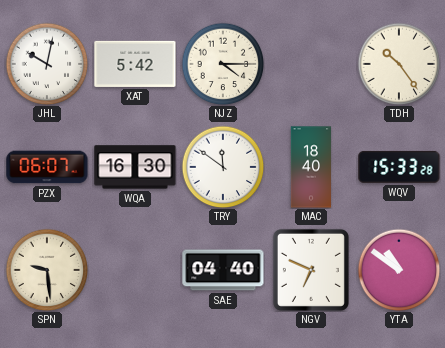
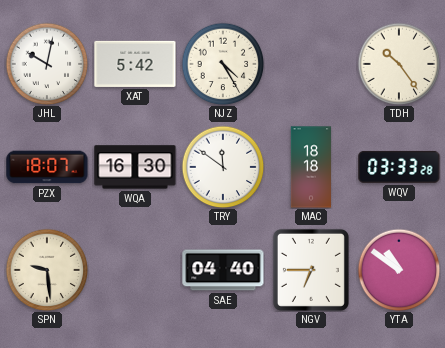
NJZ: 4:15 -> 4:25
PZX: 06:07 -> 18:07
MAC: 18:40 -> 18:18
WQV: 15:33 -> 03:33
NGV: 6:49 -> 6:45
